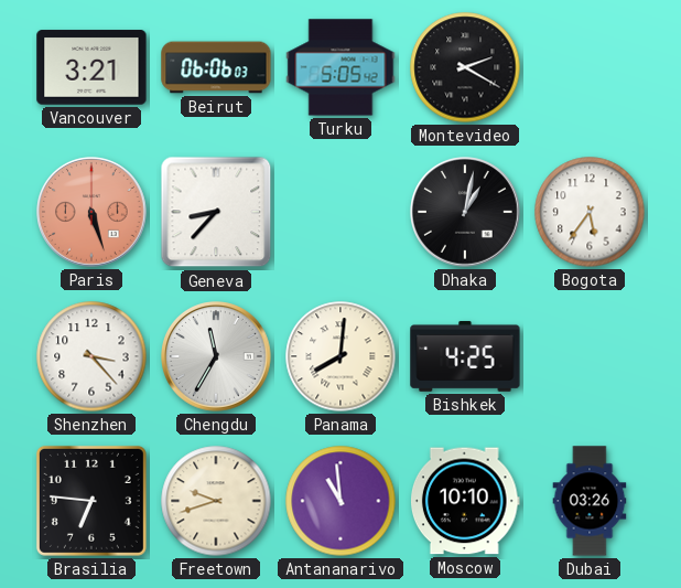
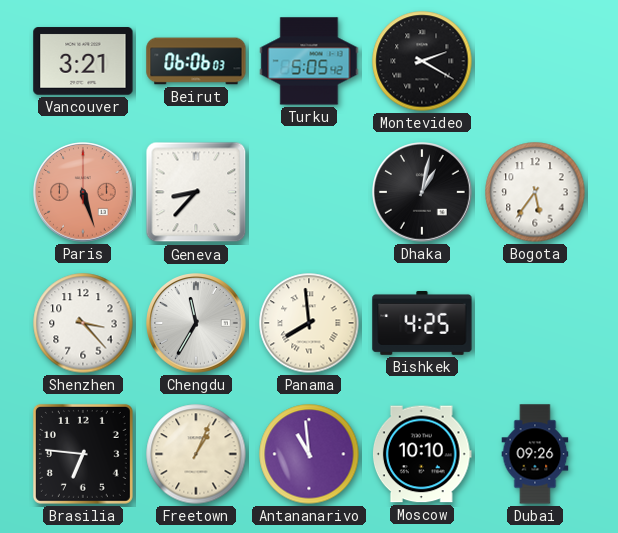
Panama: 8:01 -> 7:59
Freetown: 9:42 -> 1:04
Dubai: 03:26 -> 09:26
